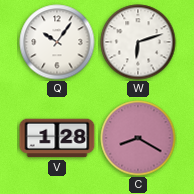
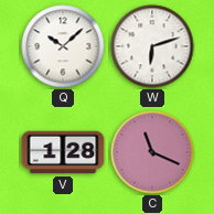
Q: 10:06 -> 10:08
C: 8:20 -> 11:19
